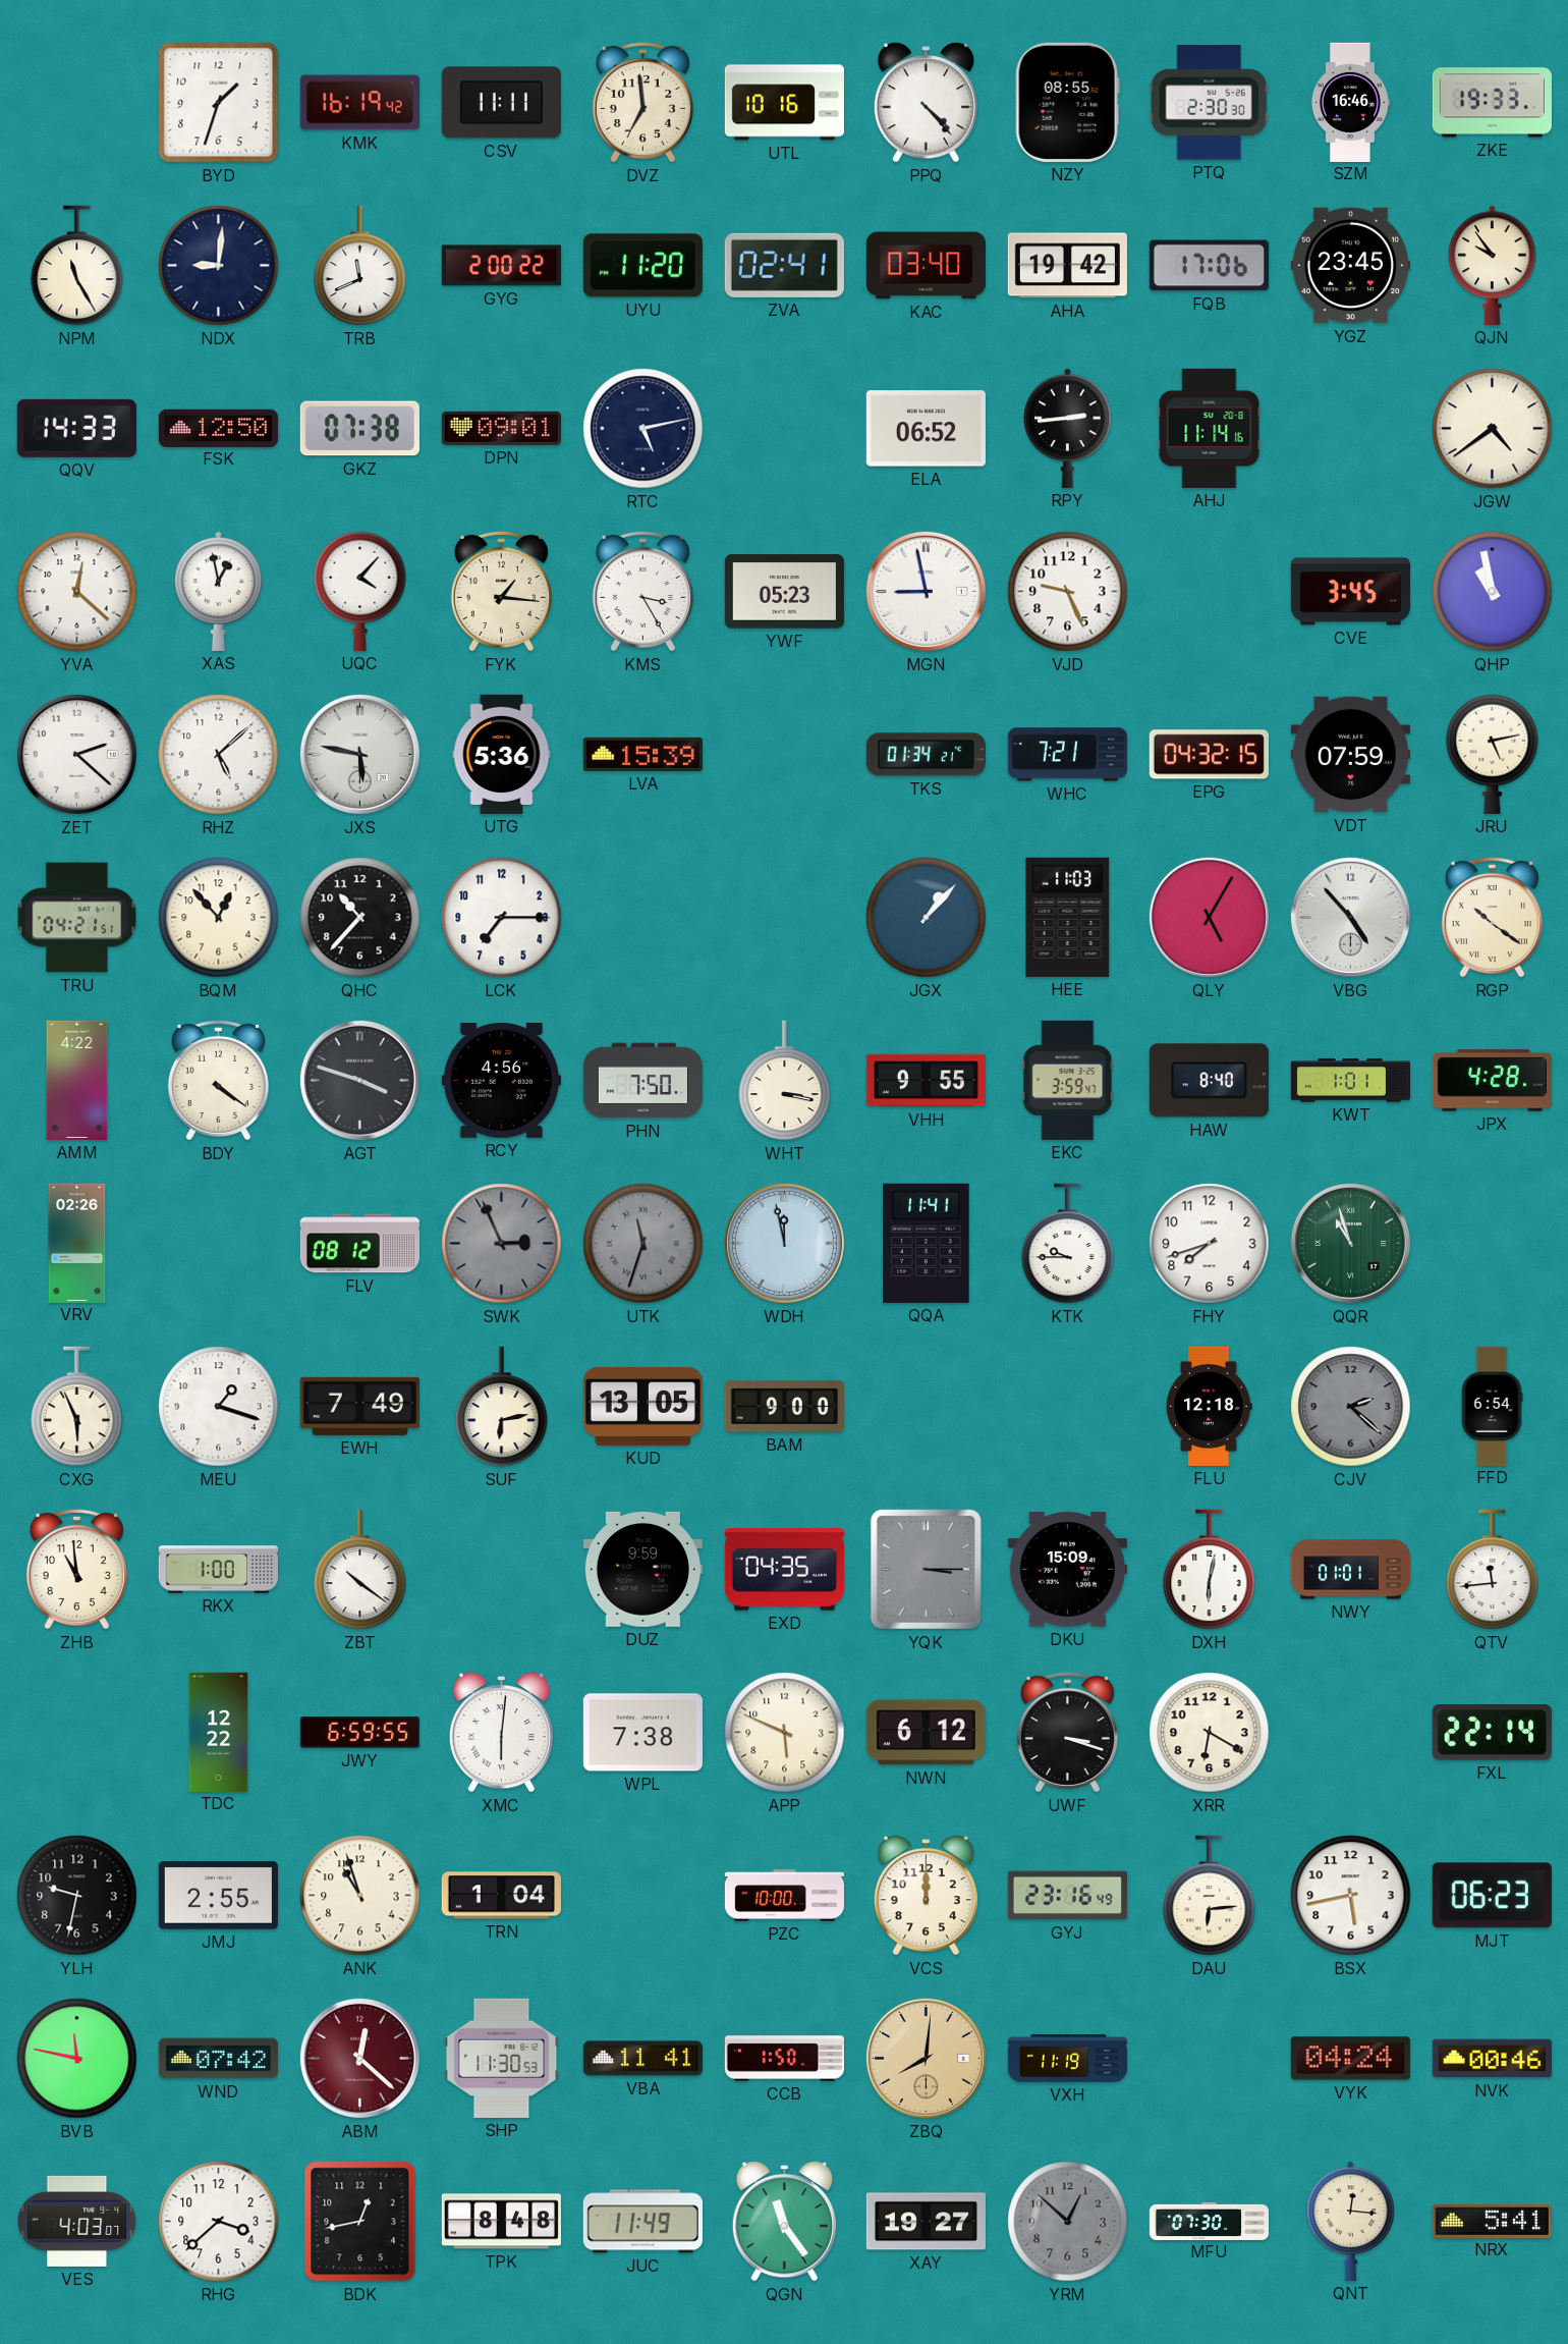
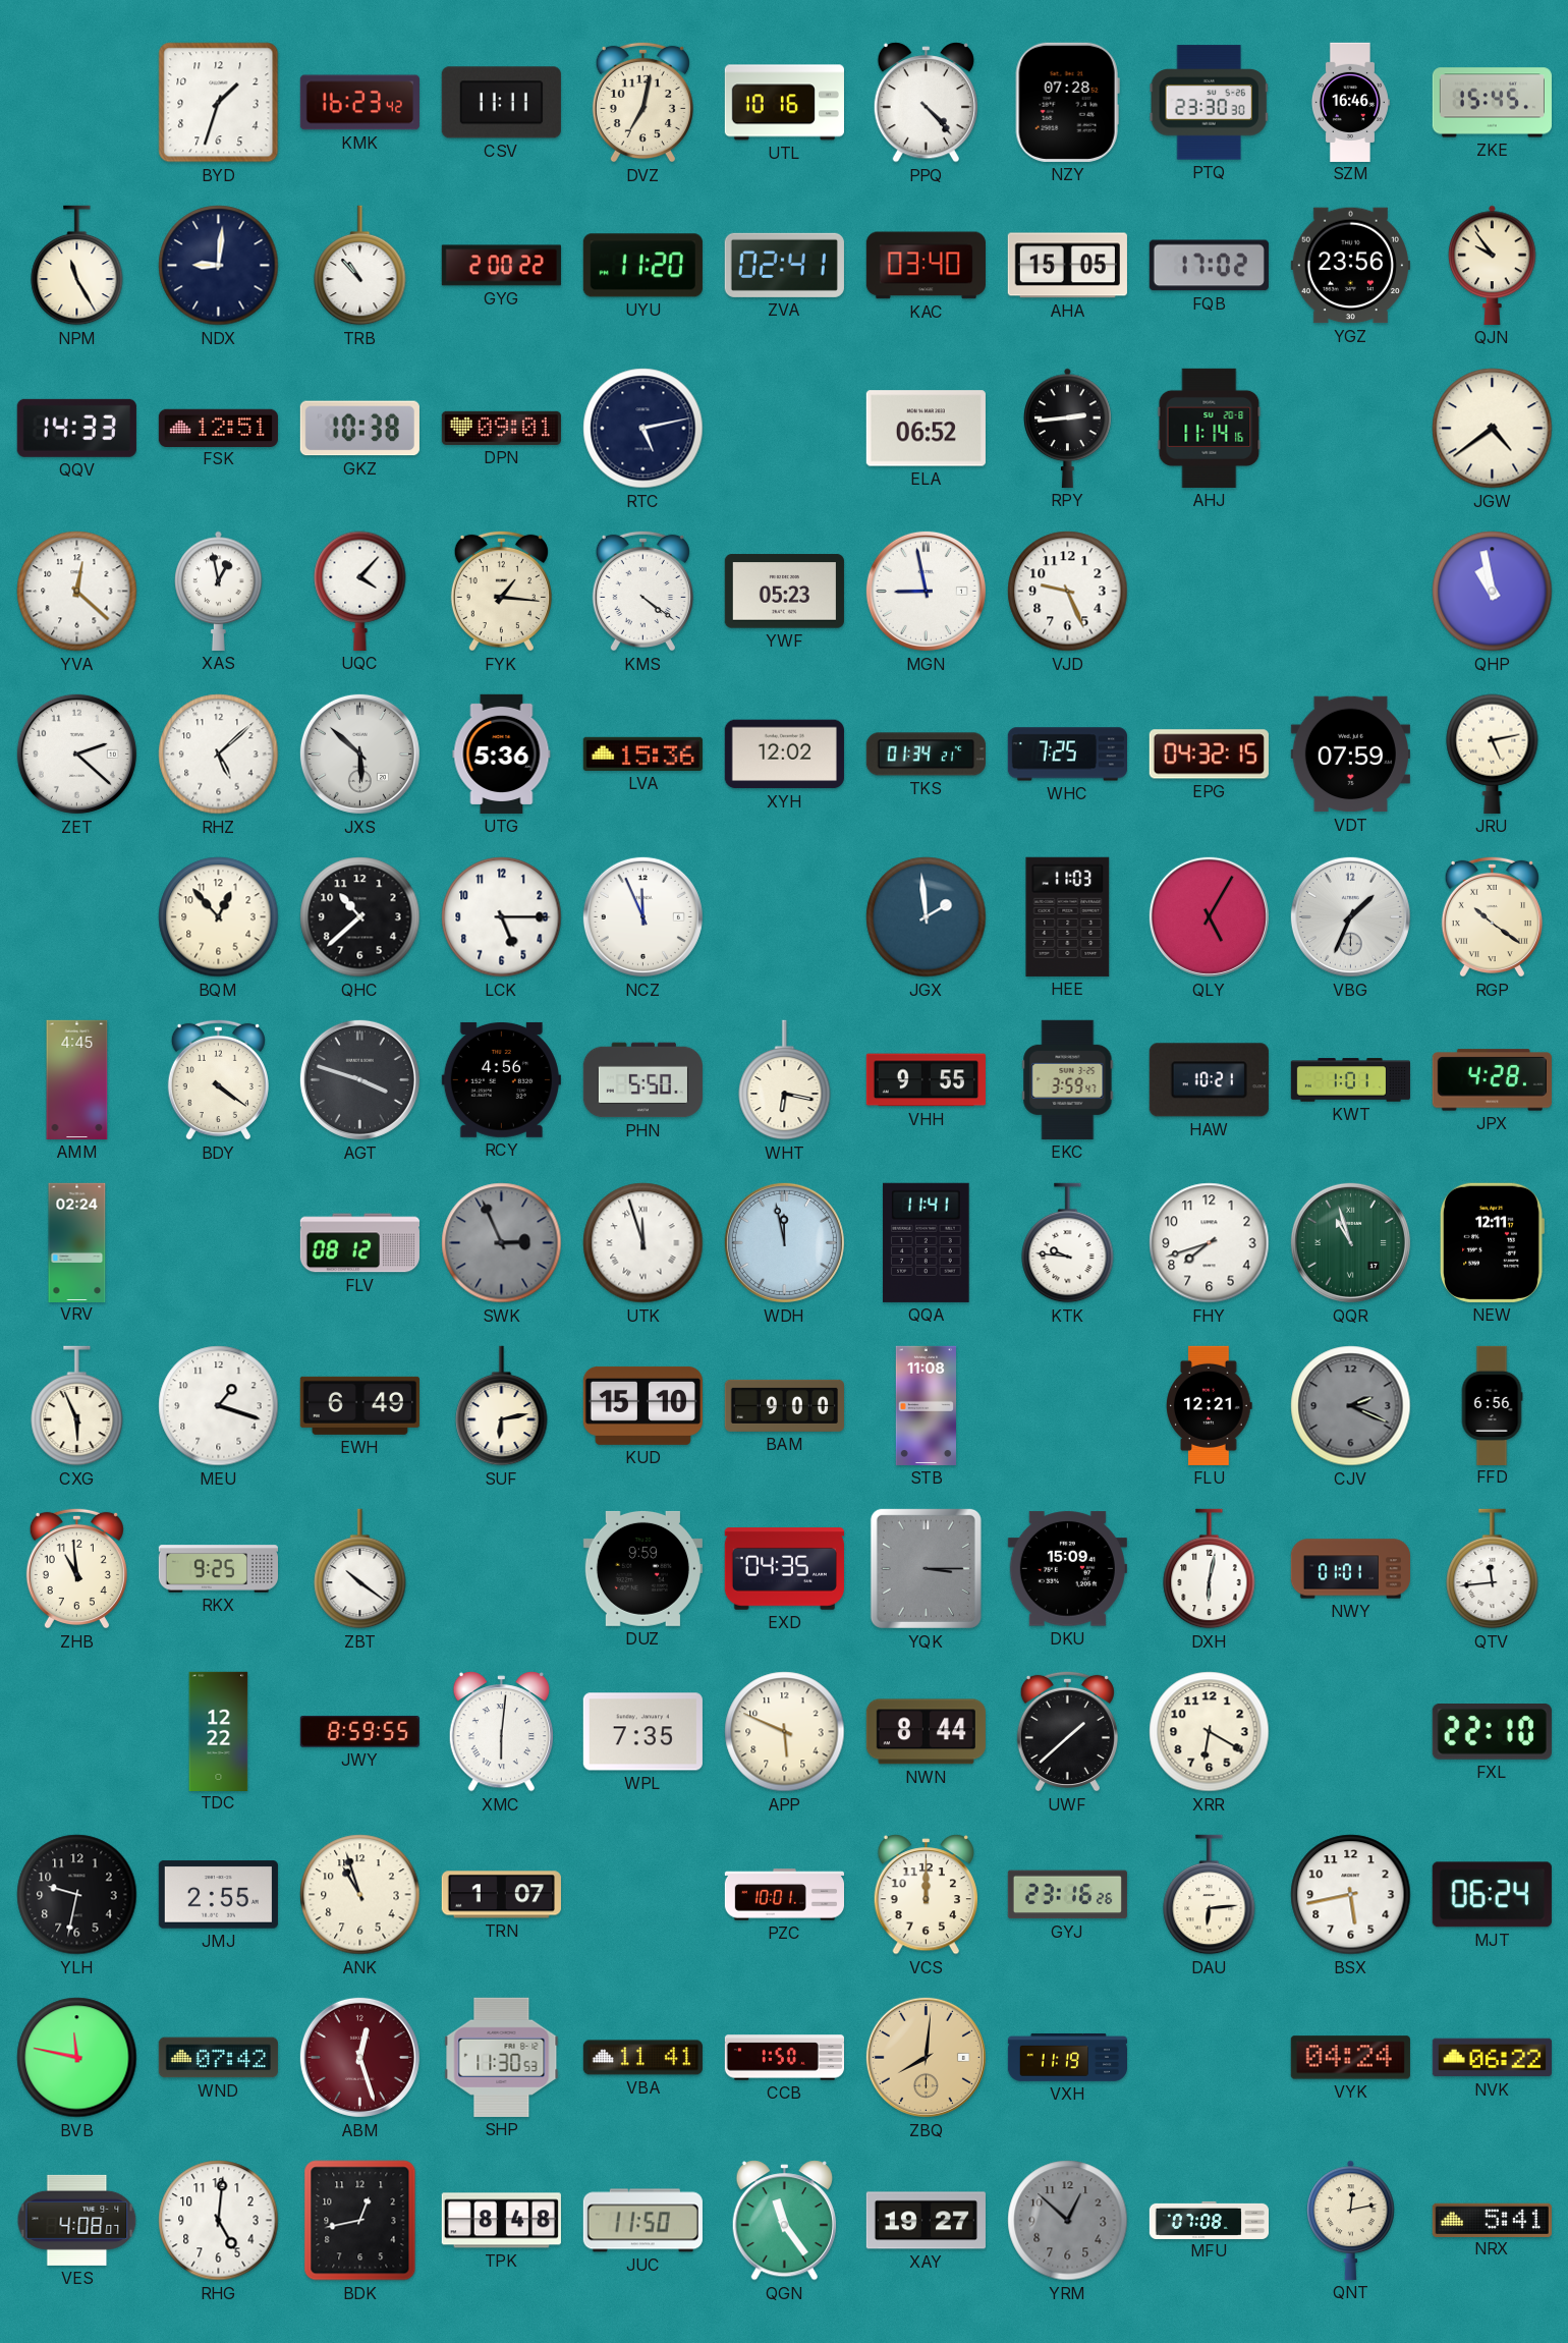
KMK: 16:19 -> 16:23
DVZ: 6:59 -> 7:02
NZY: 08:55 -> 07:28
PTQ: 2:30 -> 23:30
ZKE: 19:33 -> 15:45
TRB: 11:41 -> 10:53
AHA: 19:42 -> 15:05
FQB: 17:06 -> 17:02
YGZ: 23:45 -> 23:56
FSK: 12:50 -> 12:51
GKZ: 07:38 -> 10:38
KMS: 3:25 -> 4:21
CVE: 3:45 -> none
JXS: 5:47 -> 5:52
LVA: 15:39 -> 15:36
XYH: none -> 12:02
WHC: 7:21 -> 7:25
TRU: 04:21 -> none
QHC: 10:37 -> 10:38
LCK: 7:15 -> 5:15
NCZ: none -> 11:56
JGX: 1:07 -> 1:59
VBG: 4:53 -> 1:34
AMM: 4:22 -> 4:45
PHN: 7:50 -> 5:50
WHT: 3:17 -> 6:17
HAW: 8:40 -> 10:21
VRV: 02:26 -> 02:24
UTK: 11:33 -> 11:57
UTK dial: grey -> white
KTK: 9:45 -> 9:46
NEW: none -> 12:11
EWH: 7:49 -> 6:49
KUD: 13:05 -> 15:10
STB: none -> 11:08
FLU: 12:18 -> 12:21
CJV: 2:22 -> 2:19
FFD: 6:54 -> 6:56
RKX: 1:00 -> 9:25
JWY: 6:59 -> 8:59
WPL: 7:38 -> 7:35
NWN: 6:12 -> 8:44
UWF: 3:18 -> 1:38
FXL: 22:14 -> 22:10
TRN: 1:04 -> 1:07
PZC: 10:00 -> 10:01
GYJ: 23:16:49 -> 23:16:26
MJT: 06:23 -> 06:24
ABM: 12:22 -> 12:27
NVK: 00:46 -> 06:22
VES: 4:03 -> 4:08
RHG: 3:38 -> 5:01
JUC: 11:49 -> 11:50
MFU: 07:30 -> 07:08
QNT: 12:16 -> 12:13
